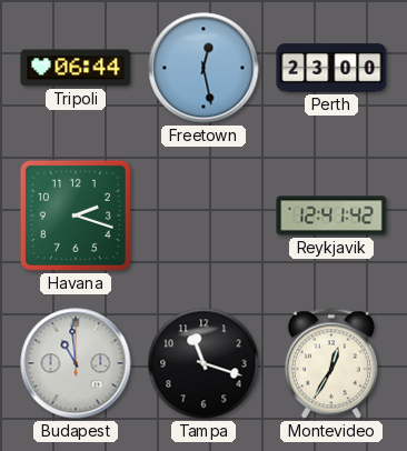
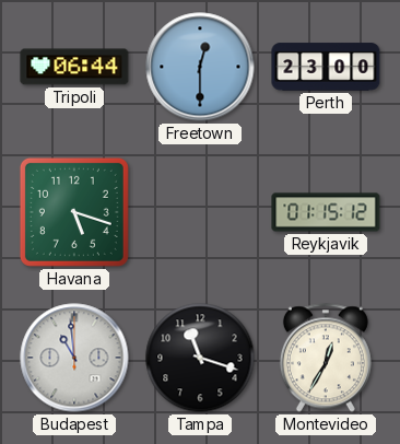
Freetown: 12:28 -> 12:30
Havana: 2:18 -> 5:18
Reykjavik: 12:41 -> 01:15
